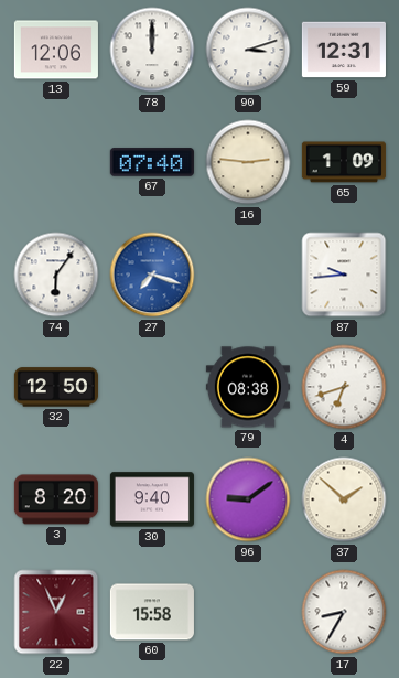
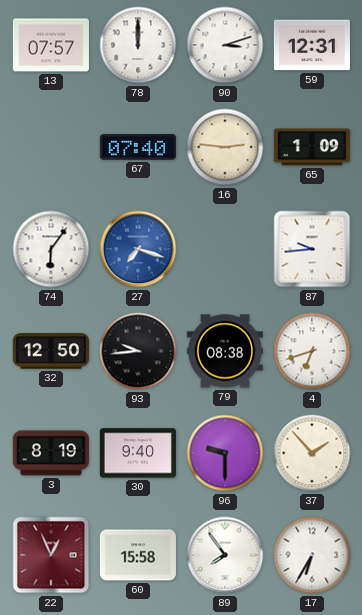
13: 12:06 -> 07:57
93: none -> 9:44
3: 8:20 -> 8:19
96: 9:09 -> 9:30
37: 1:52 -> 1:53
89: none -> 7:54
17: 8:35 -> 6:35
